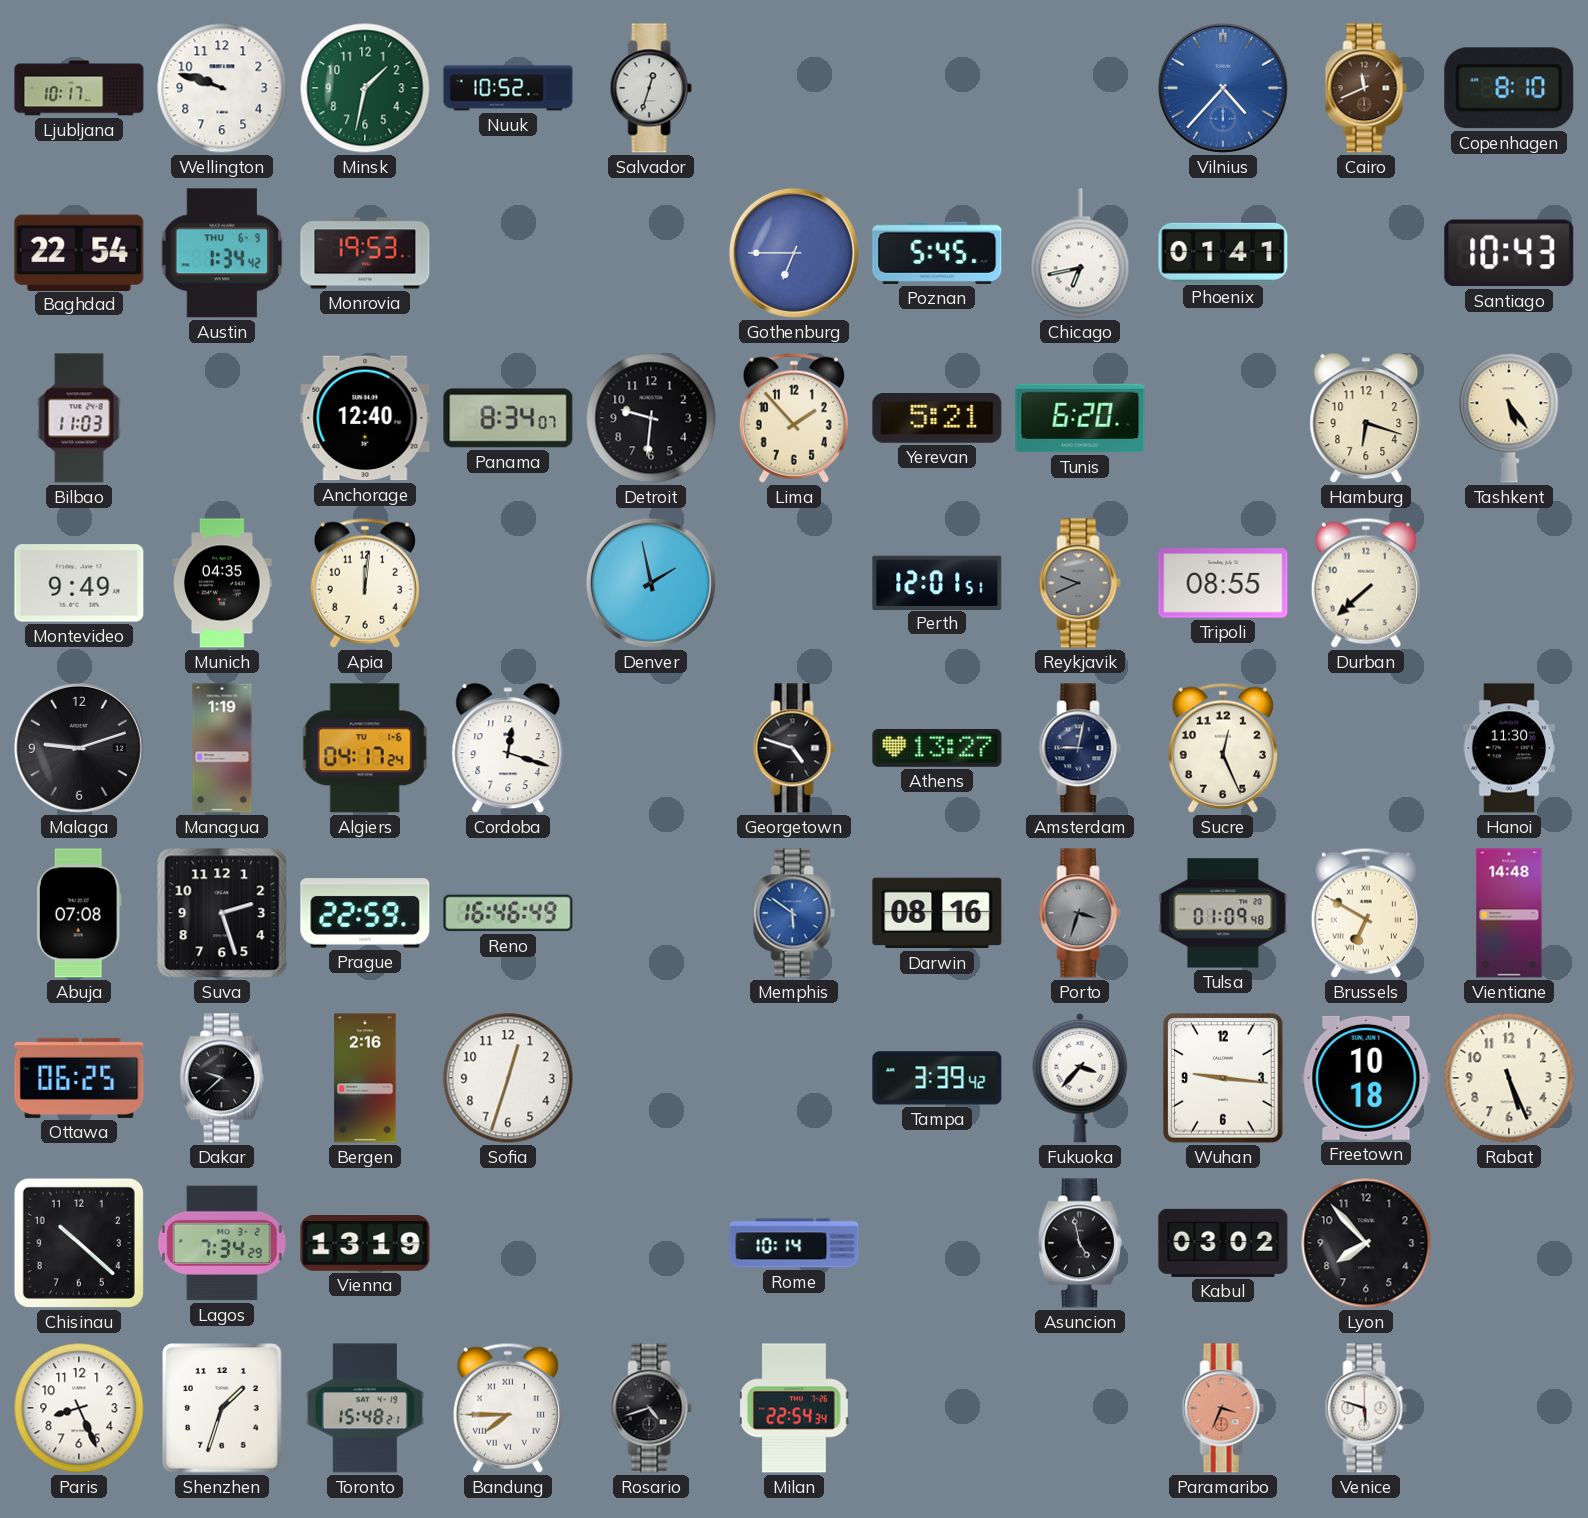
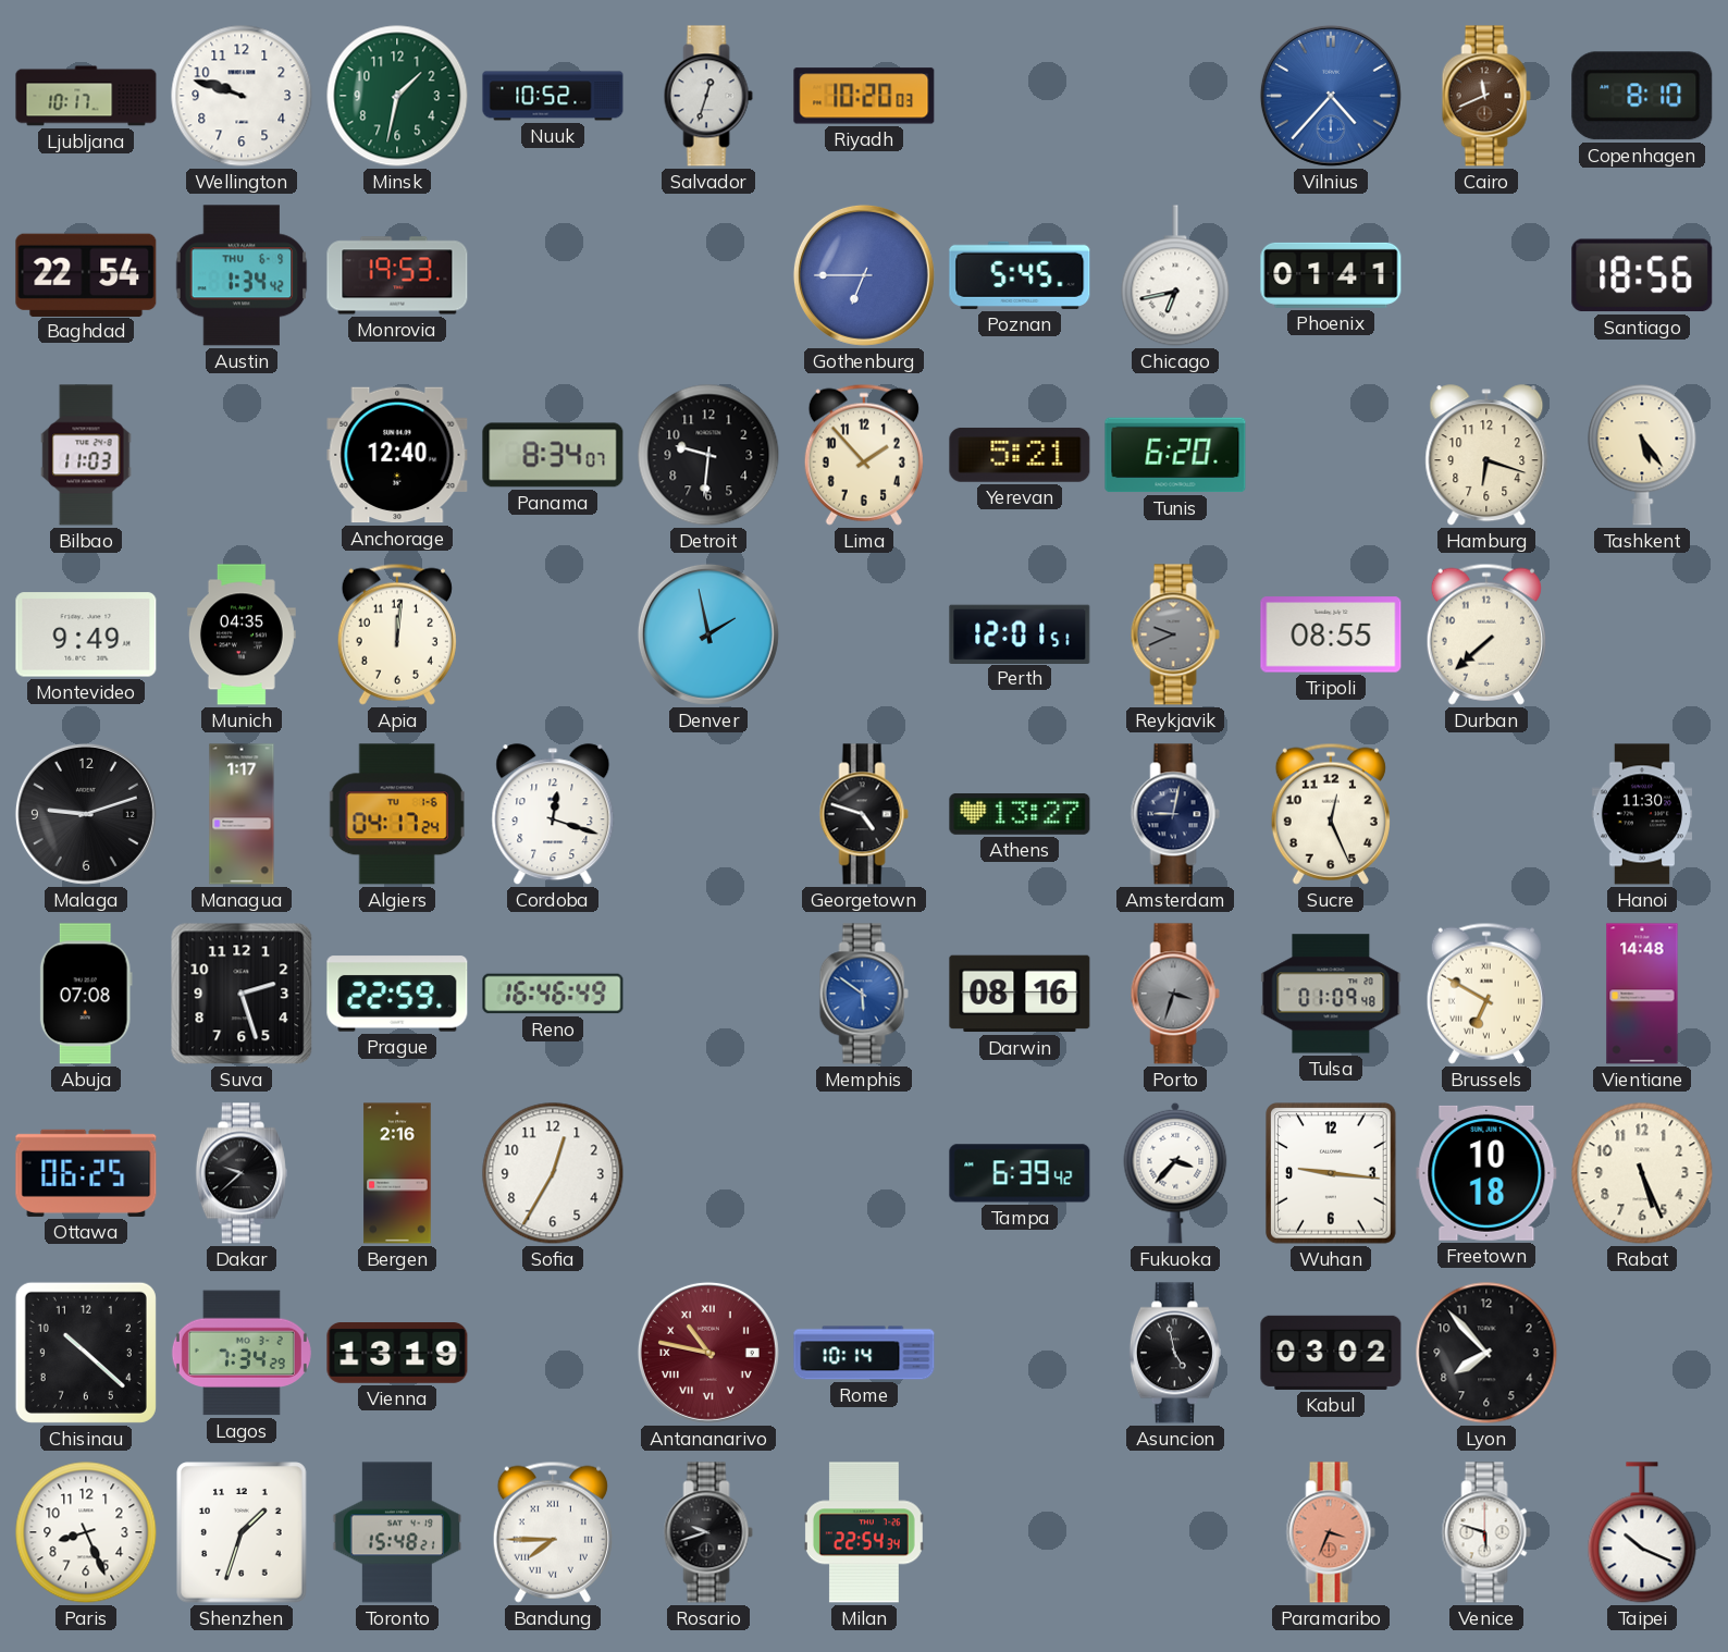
Riyadh: none -> 10:20
Santiago: 10:43 -> 18:56
Managua: 1:19 -> 1:17
Sofia: 12:33 -> 12:35
Tampa: 3:39 -> 6:39
Antananarivo: none -> 10:47
Rosario: 4:42 -> 9:42
Taipei: none -> 10:19
